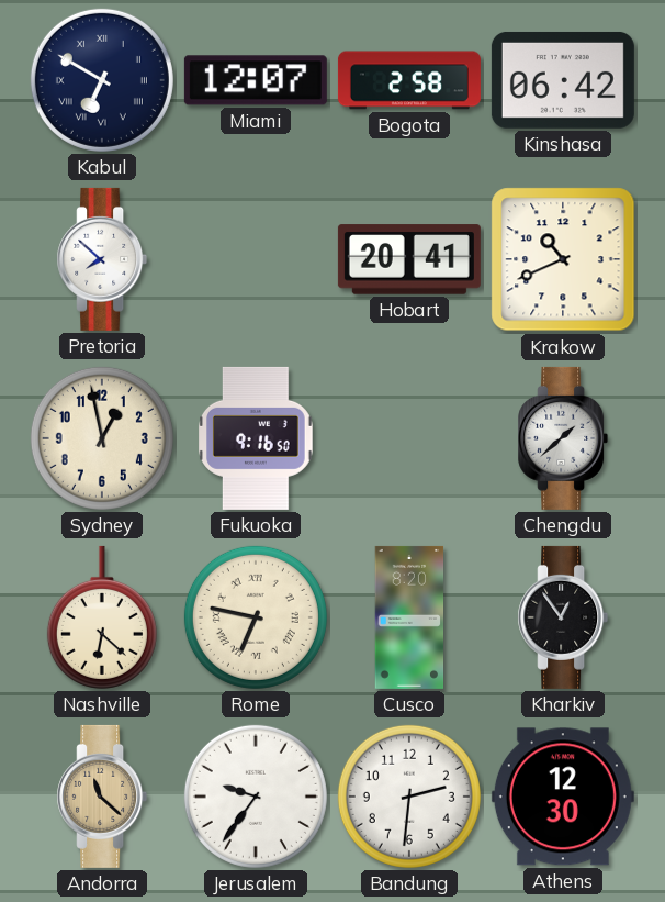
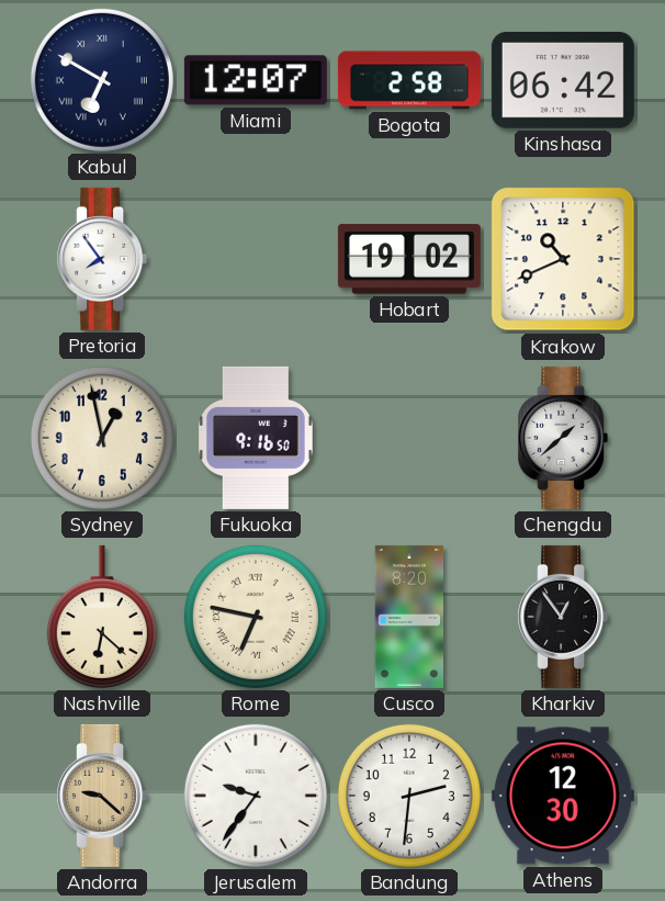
Pretoria: 7:52 -> 7:54
Hobart: 20:41 -> 19:02
Andorra: 11:22 -> 9:22
